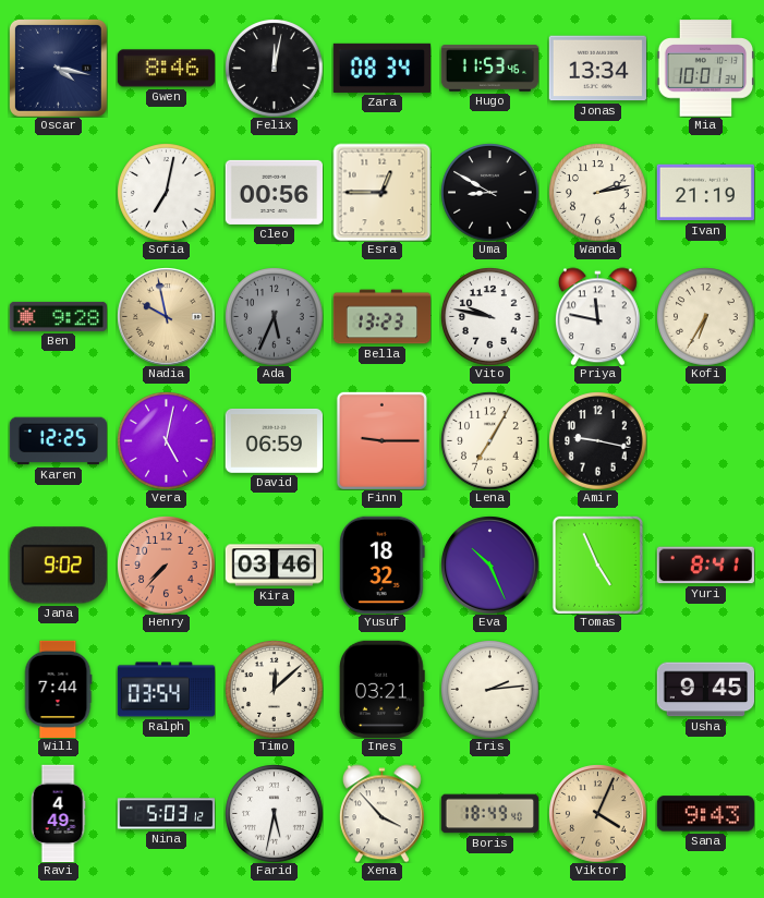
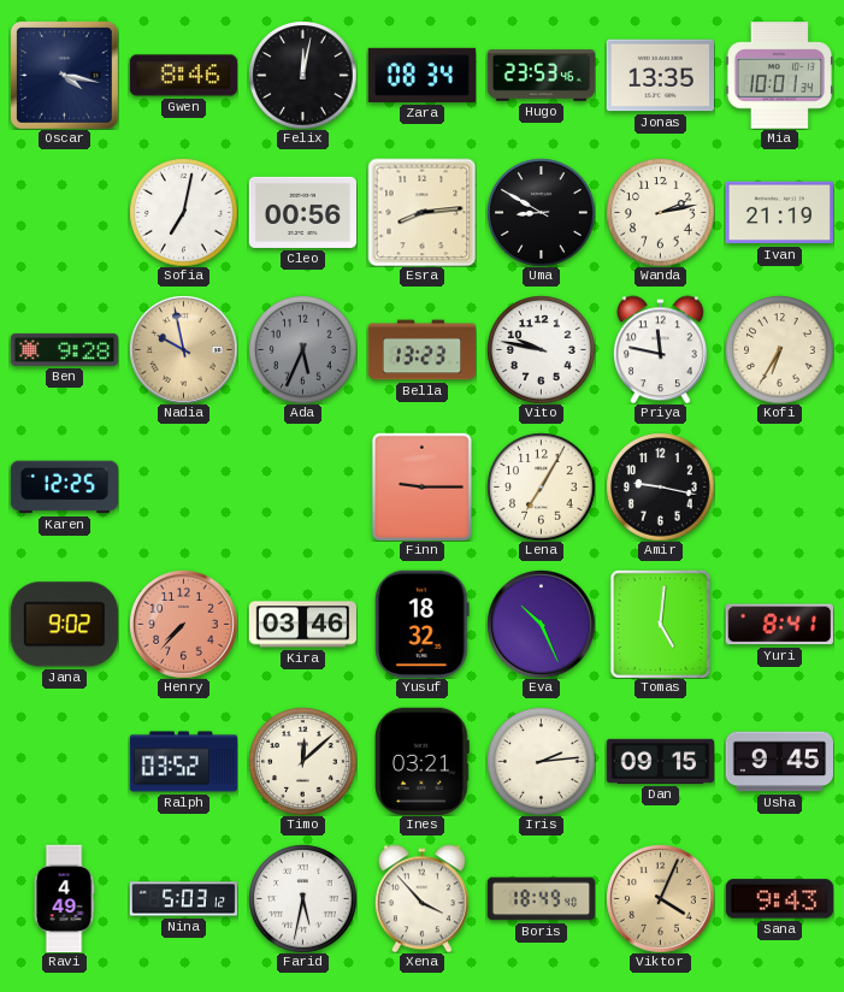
Hugo: 11:53 -> 23:53
Jonas: 13:34 -> 13:35
Esra: 12:45 -> 8:14
Vera: 5:02 -> none
David: 06:59 -> none
Tomas: 4:56 -> 5:01
Will: 7:44 -> none
Ralph: 03:54 -> 03:52
Dan: none -> 09:15
